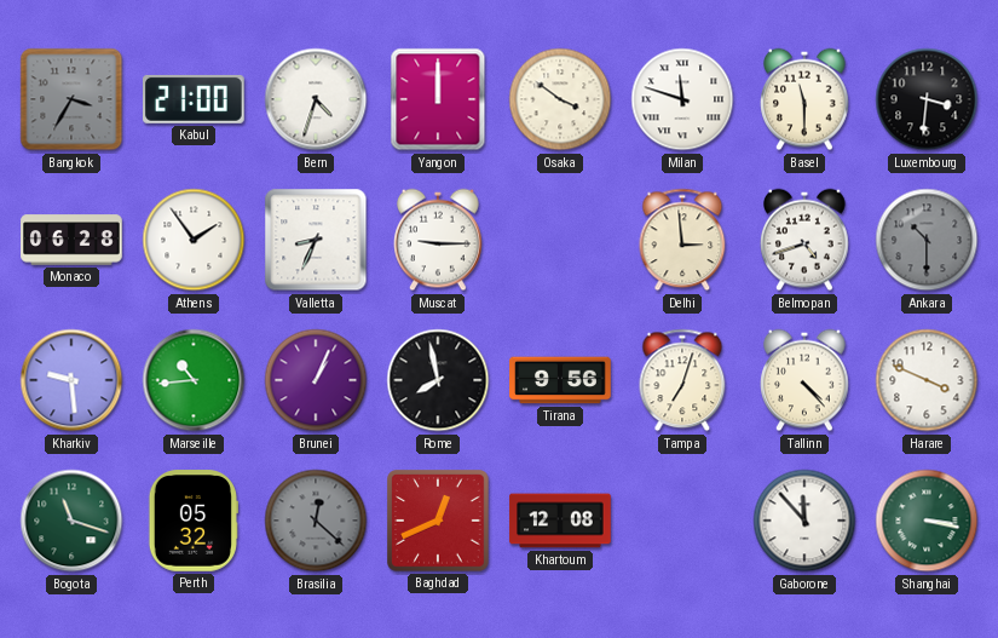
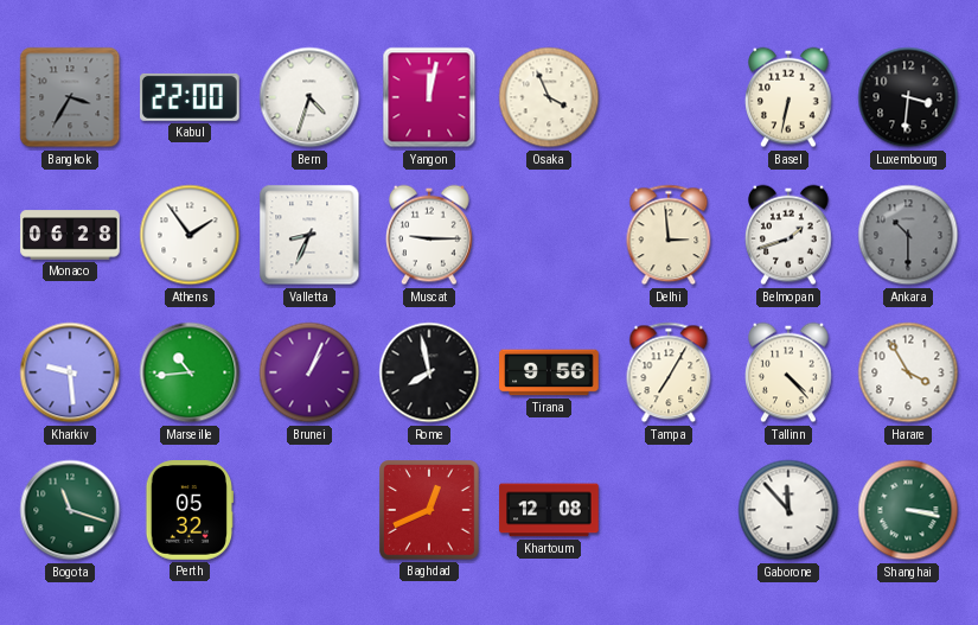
Kabul: 21:00 -> 22:00
Yangon: 12:00 -> 12:02
Osaka: 3:51 -> 3:56
Milan: 11:48 -> none
Basel: 11:30 -> 6:32
Belmopan: 4:42 -> 1:42
Tampa: 7:03 -> 7:05
Harare: 3:49 -> 3:55
Brasilia: 12:22 -> none
